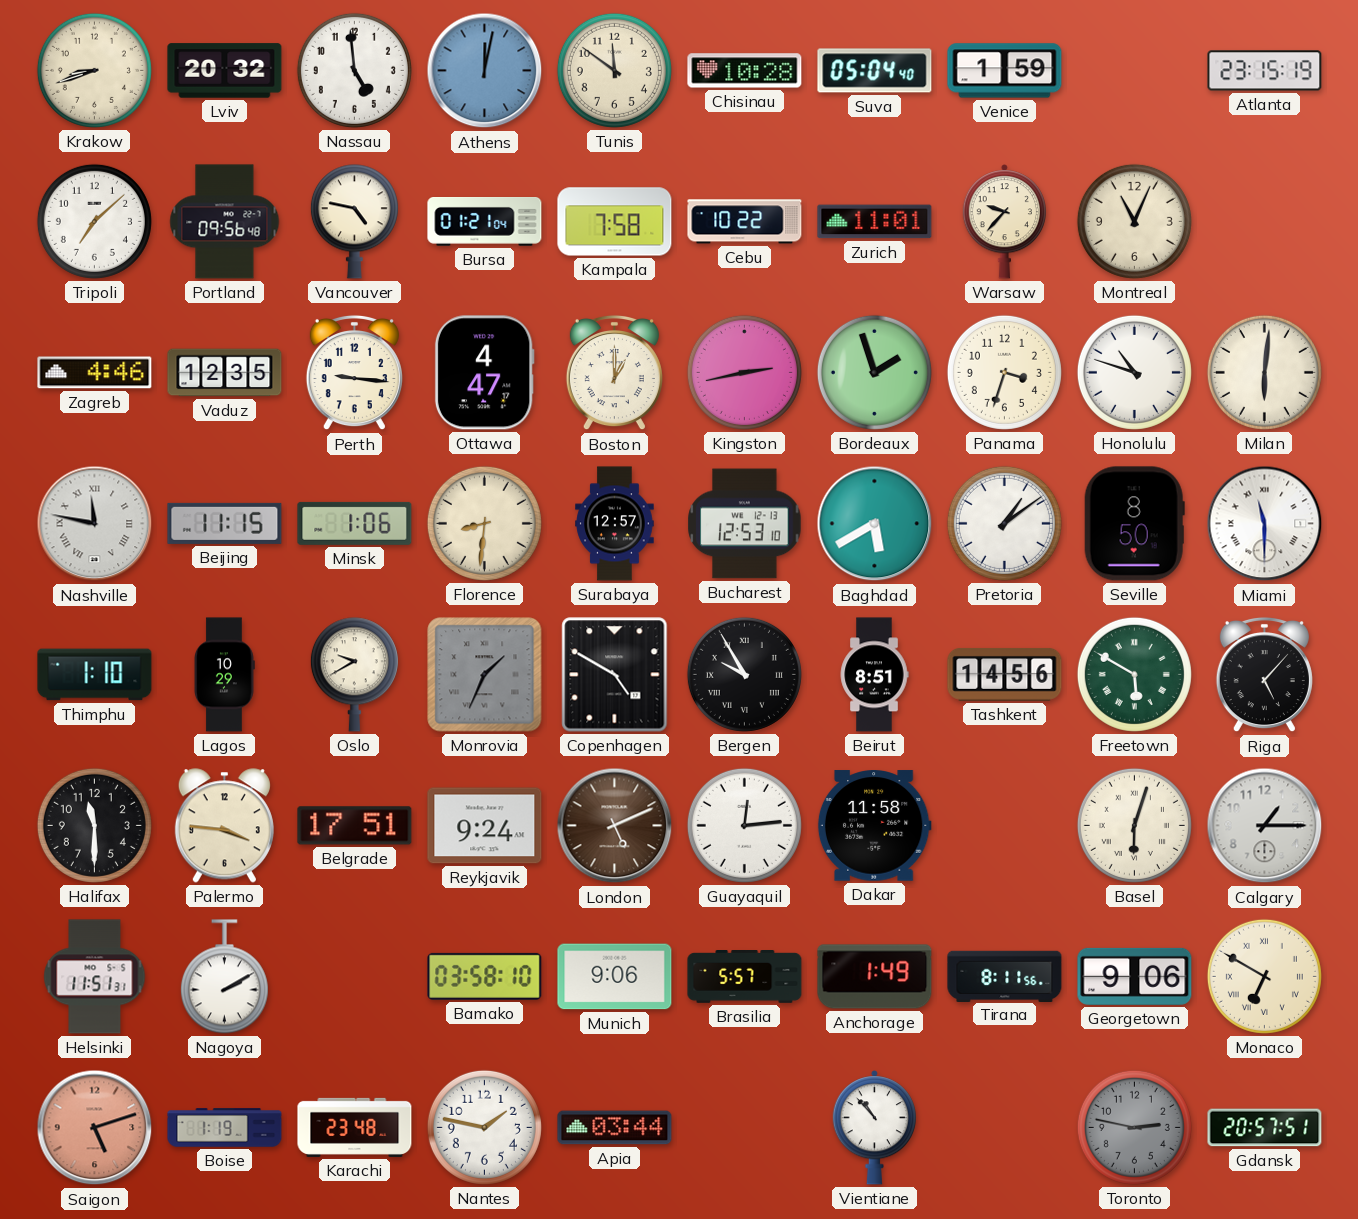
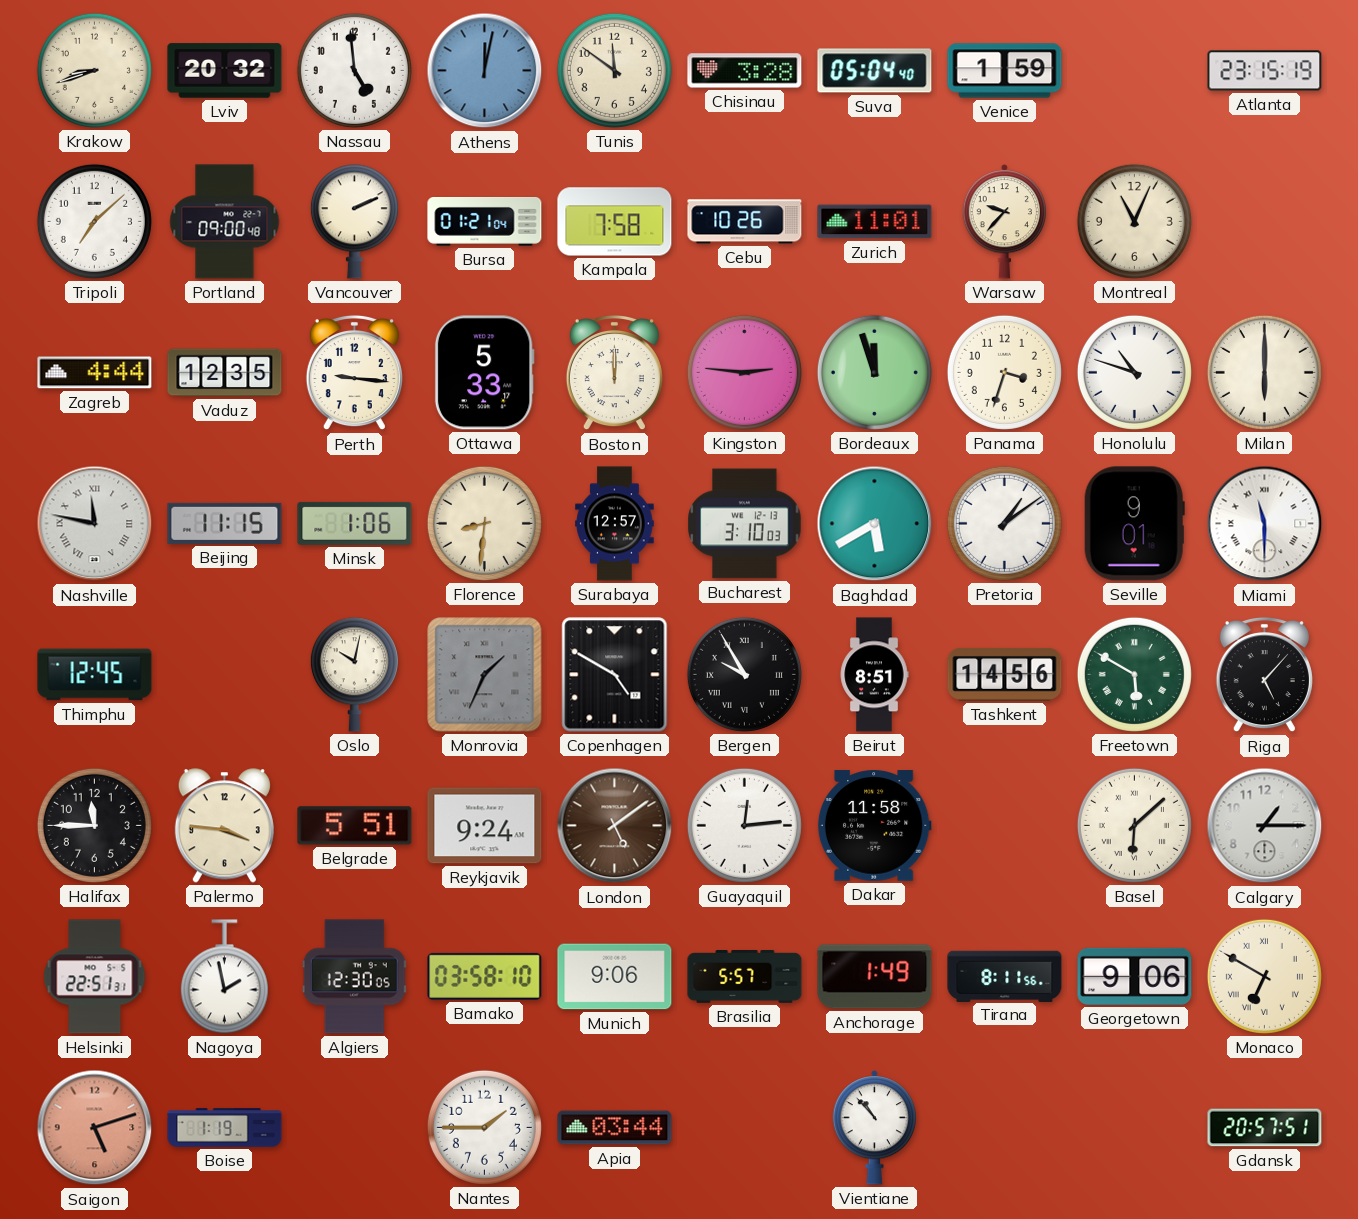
Chisinau: 10:28 -> 3:28
Portland: 09:56 -> 09:00
Vancouver: 4:47 -> 2:11
Cebu: 10:22 -> 10:26
Zagreb: 4:46 -> 4:44
Ottawa: 4:47 -> 5:33
Boston: 1:00 -> 12:00
Kingston: 2:43 -> 2:46
Bordeaux: 1:57 -> 11:57
Milan: 6:01 -> 6:00
Bucharest: 12:53 -> 3:10
Seville: 8:50 -> 9:01
Thimphu: 1:10 -> 12:45
Lagos: 10:29 -> none
Oslo: 9:40 -> 10:02
Halifax: 11:30 -> 11:45
Belgrade: 17:51 -> 5:51
London: 5:11 -> 5:09
Basel: 6:03 -> 6:08
Helsinki: 11:51 -> 22:51
Nagoya: 2:10 -> 1:58
Algiers: none -> 12:30
Karachi: 23:48 -> none
Nantes: 1:47 -> 1:45
Toronto: 2:47 -> none
